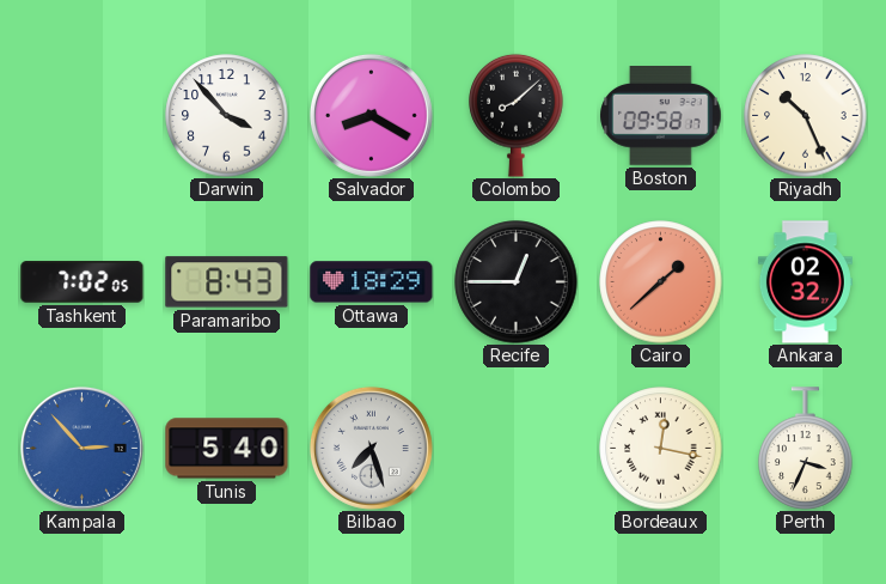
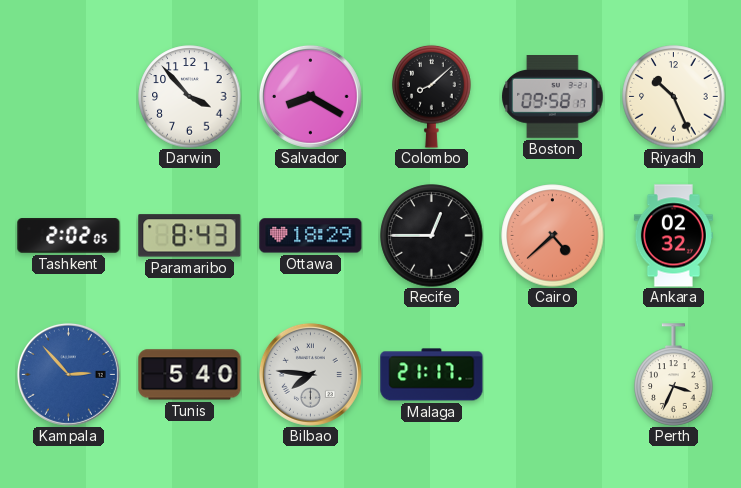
Tashkent: 7:02 -> 2:02
Cairo: 1:38 -> 4:38
Bilbao: 7:27 -> 7:46
Malaga: none -> 21:17
Bordeaux: 12:17 -> none
